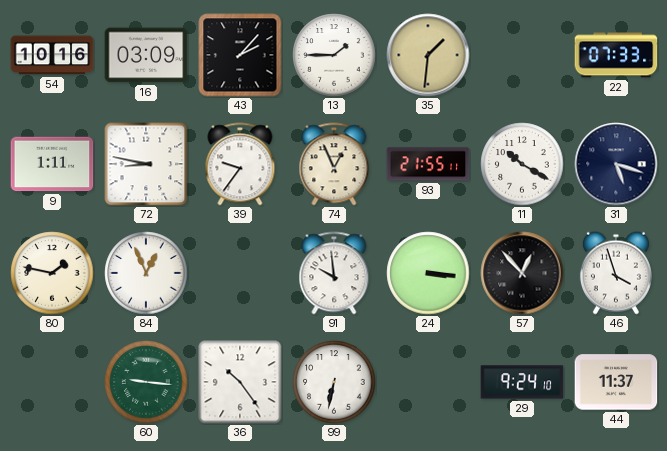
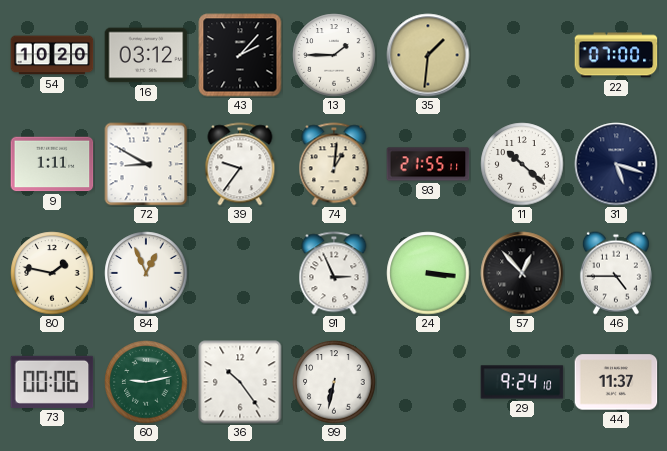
54: 10:16 -> 10:20
16: 03:09 -> 03:12
22: 07:33 -> 07:00
72: 8:47 -> 8:50
74: 12:56 -> 1:01
11: 10:20 -> 10:22
91: 9:59 -> 2:56
46: 3:57 -> 4:45
73: none -> 00:06
60: 9:16 -> 9:13
